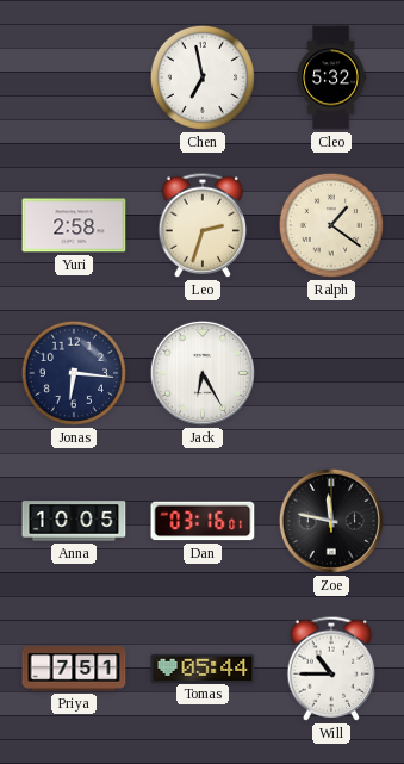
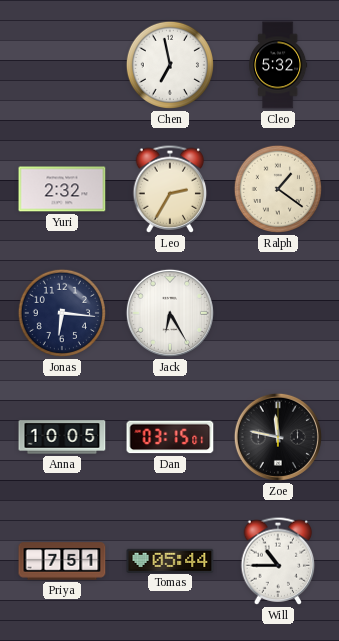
Yuri: 2:58 -> 2:32
Leo: 2:33 -> 2:35
Dan: 03:16 -> 03:15
